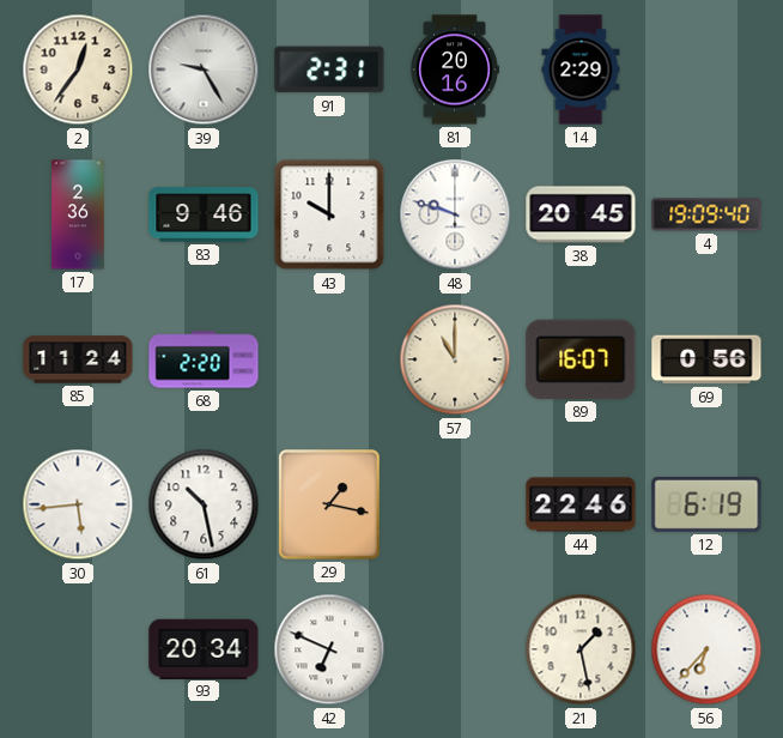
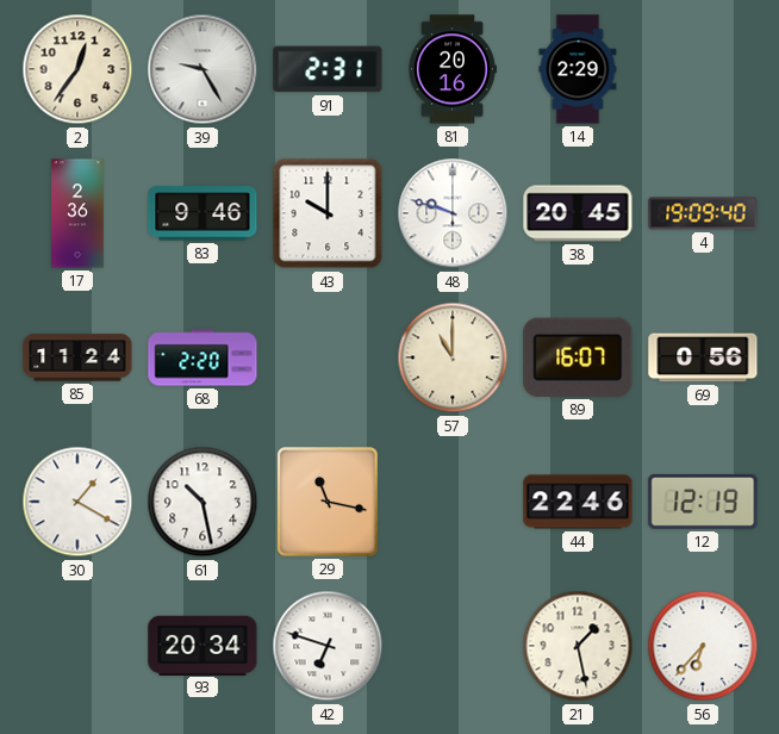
30: 5:44 -> 1:20
29: 1:17 -> 11:17
12: 6:19 -> 12:19
42: 6:49 -> 6:48
